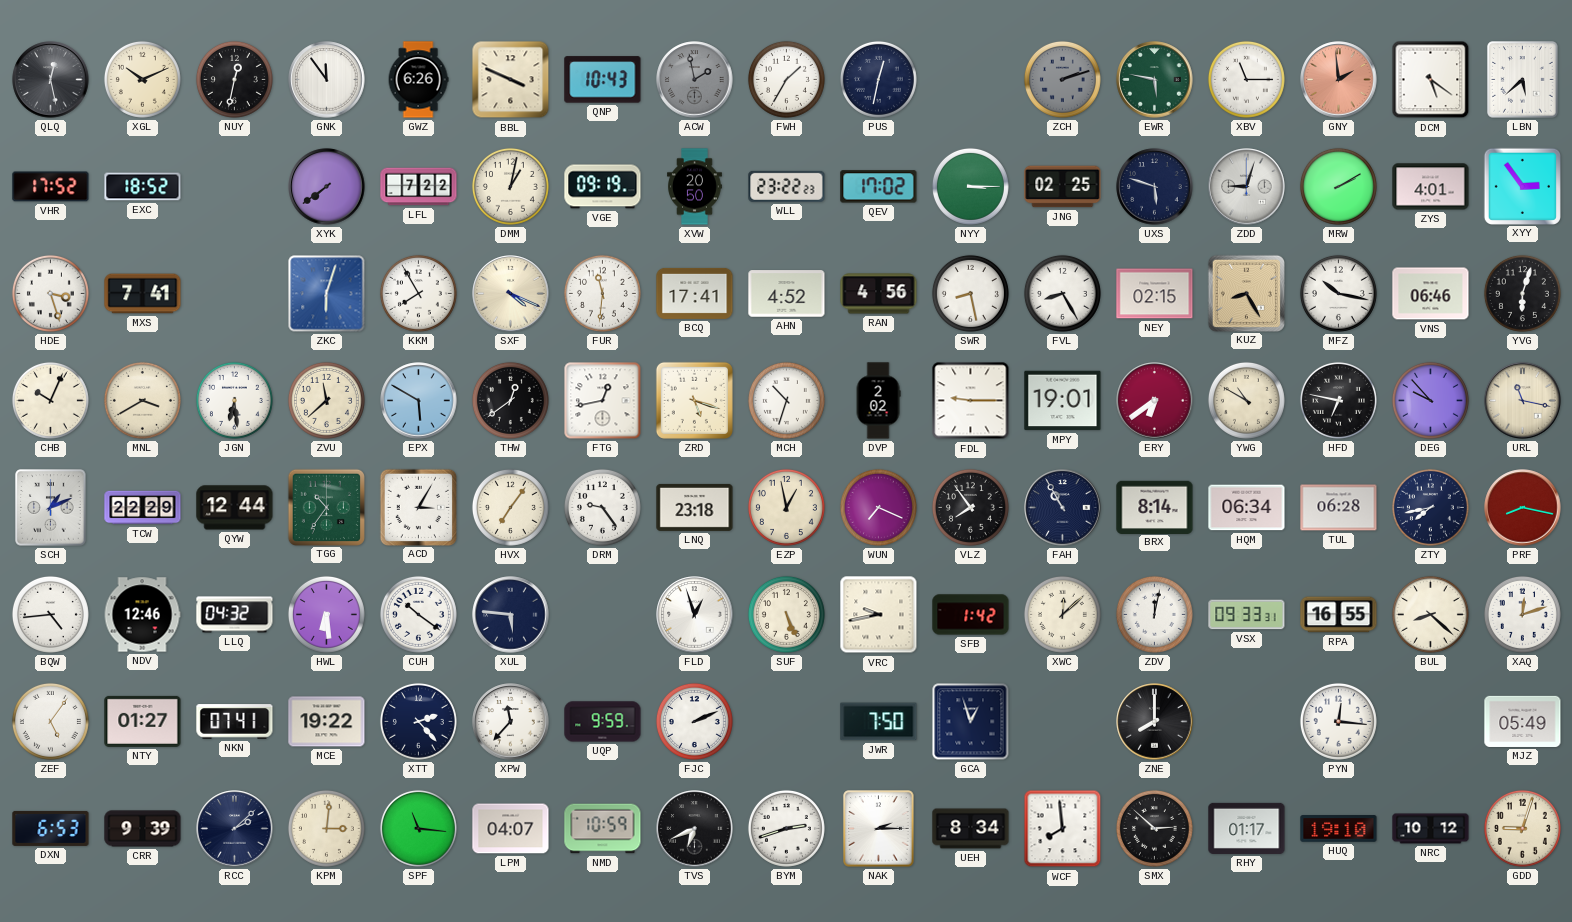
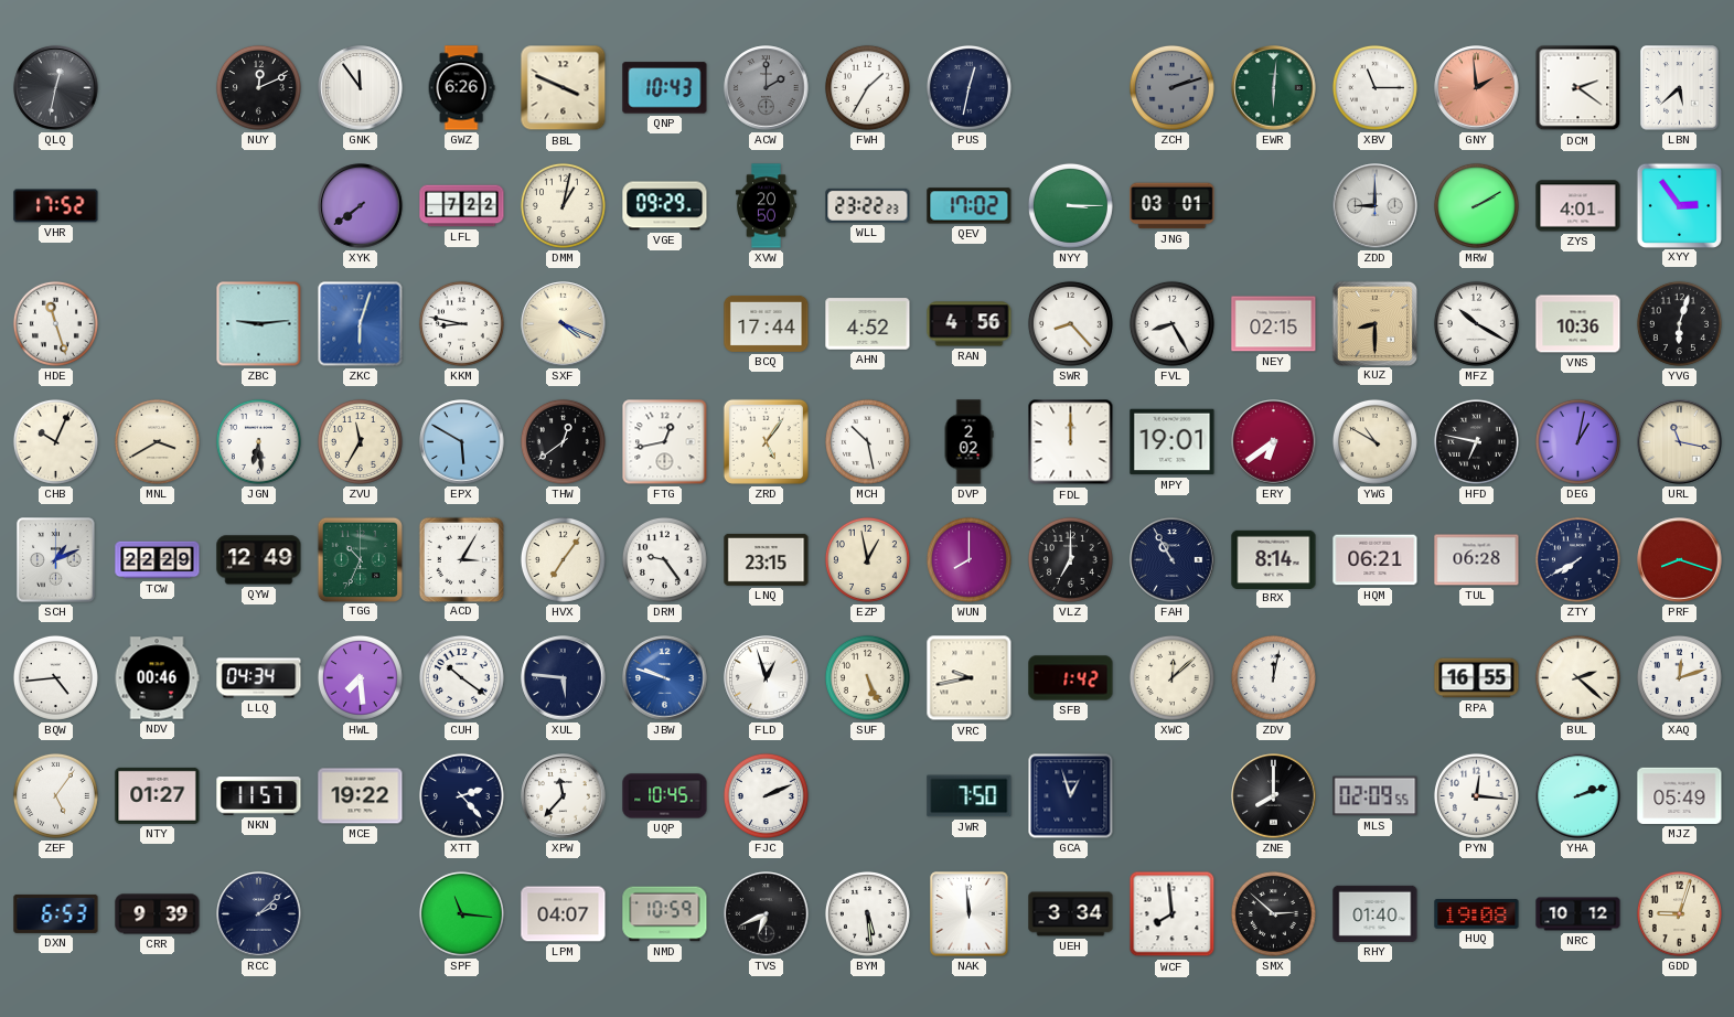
QLQ: 12:28 -> 12:32
XGL: 10:11 -> none
NUY: 12:32 -> 12:11
ACW: 1:58 -> 2:00
EWR: 5:47 -> 6:01
DCM: 5:21 -> 2:21
EXC: 18:52 -> none
VGE: 09:19 -> 09:29
JNG: 02:25 -> 03:01
UXS: 5:48 -> none
ZDD: 9:03 -> 9:00
HDE: 3:27 -> 11:27
MXS: 7:41 -> none
ZBC: none -> 9:14
KKM: 7:55 -> 8:47
FUR: 11:31 -> none
BCQ: 17:41 -> 17:44
SWR: 8:28 -> 8:23
KUZ: 8:25 -> 8:30
MFZ: 10:17 -> 10:20
VNS: 06:46 -> 10:36
ZVU: 11:38 -> 11:35
ZRD: 5:18 -> 5:06
MCH: 10:33 -> 10:28
FDL: 9:15 -> 12:00
DEG: 9:53 -> 1:02
QYW: 12:44 -> 12:49
TGG: 10:36 -> 10:34
LNQ: 23:18 -> 23:15
WUN: 7:19 -> 8:00
VLZ: 7:54 -> 7:00
HQM: 06:34 -> 06:21
ZTY: 7:43 -> 7:40
PRF: 8:17 -> 8:18
NDV: 12:46 -> 00:46
LLQ: 04:32 -> 04:34
HWL: 6:29 -> 7:29
JBW: none -> 9:48
VSX: 09:33 -> none
BUL: 8:22 -> 2:22
NKN: 07:41 -> 11:57
UQP: 9:59 -> 10:45
MLS: none -> 02:09
YHA: none -> 2:12
KPM: 3:01 -> none
BYM: 2:42 -> 5:29
NAK: 2:15 -> 11:59
UEH: 8:34 -> 3:34
RHY: 01:17 -> 01:40
HUQ: 19:10 -> 19:08
